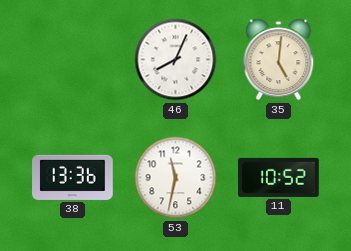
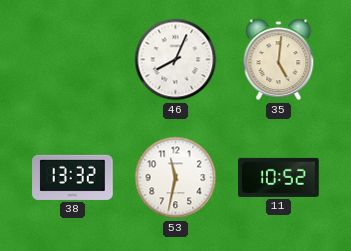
38: 13:36 -> 13:32
